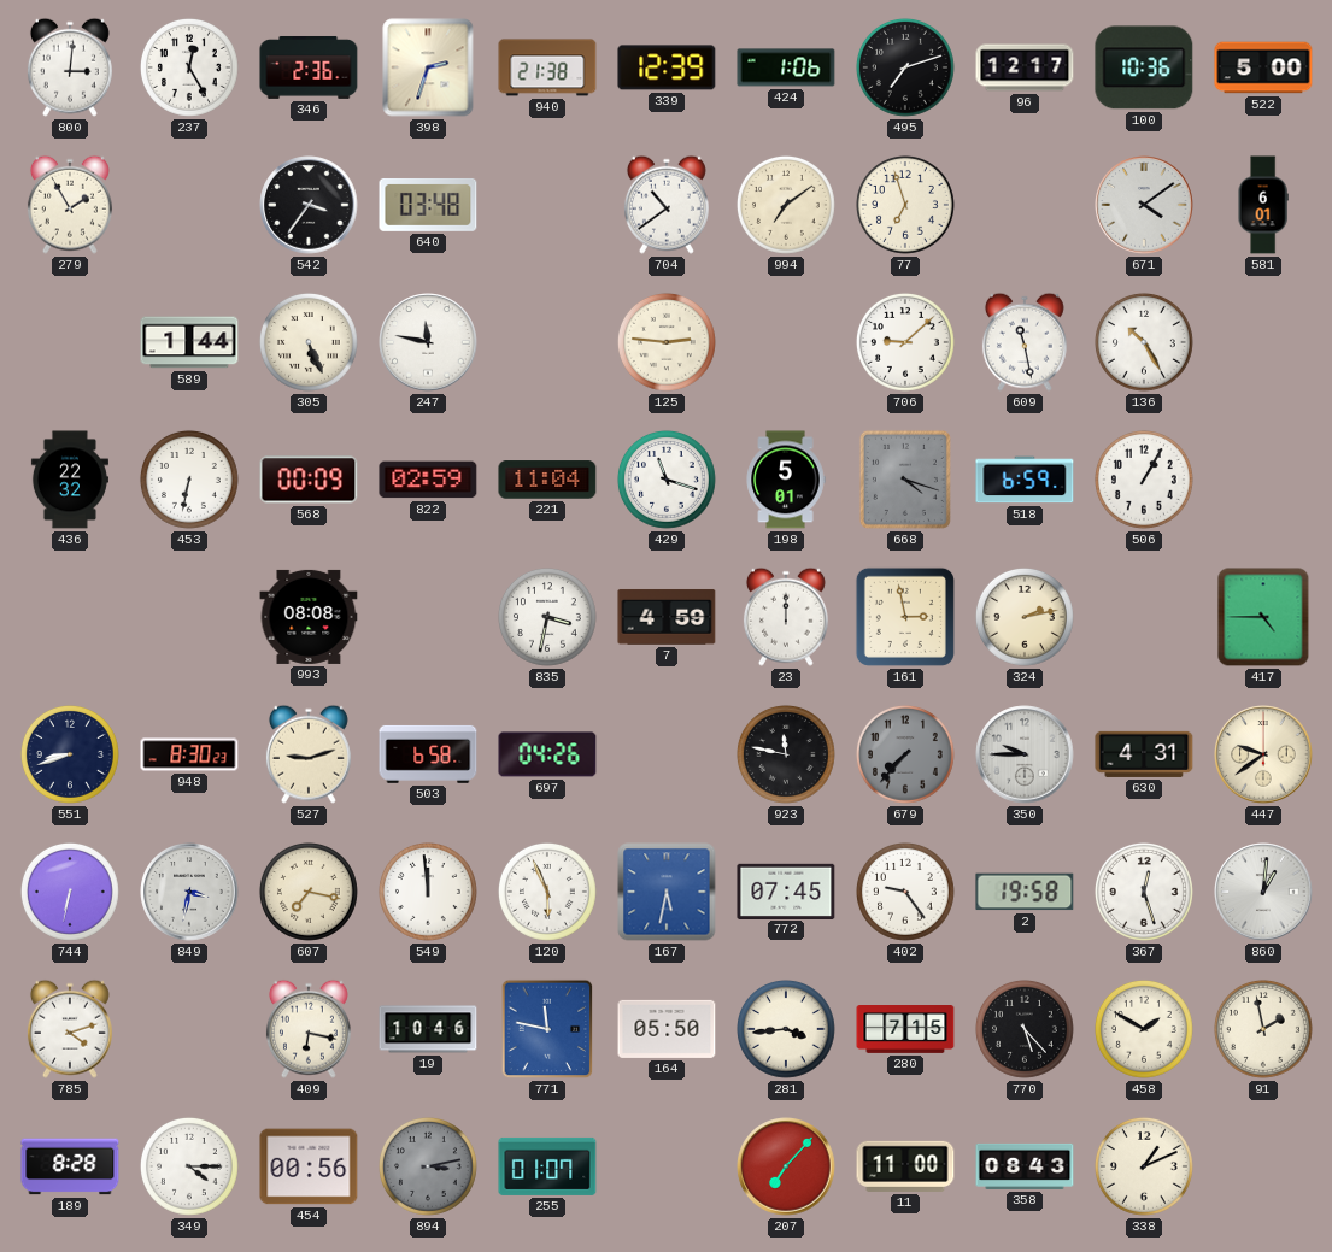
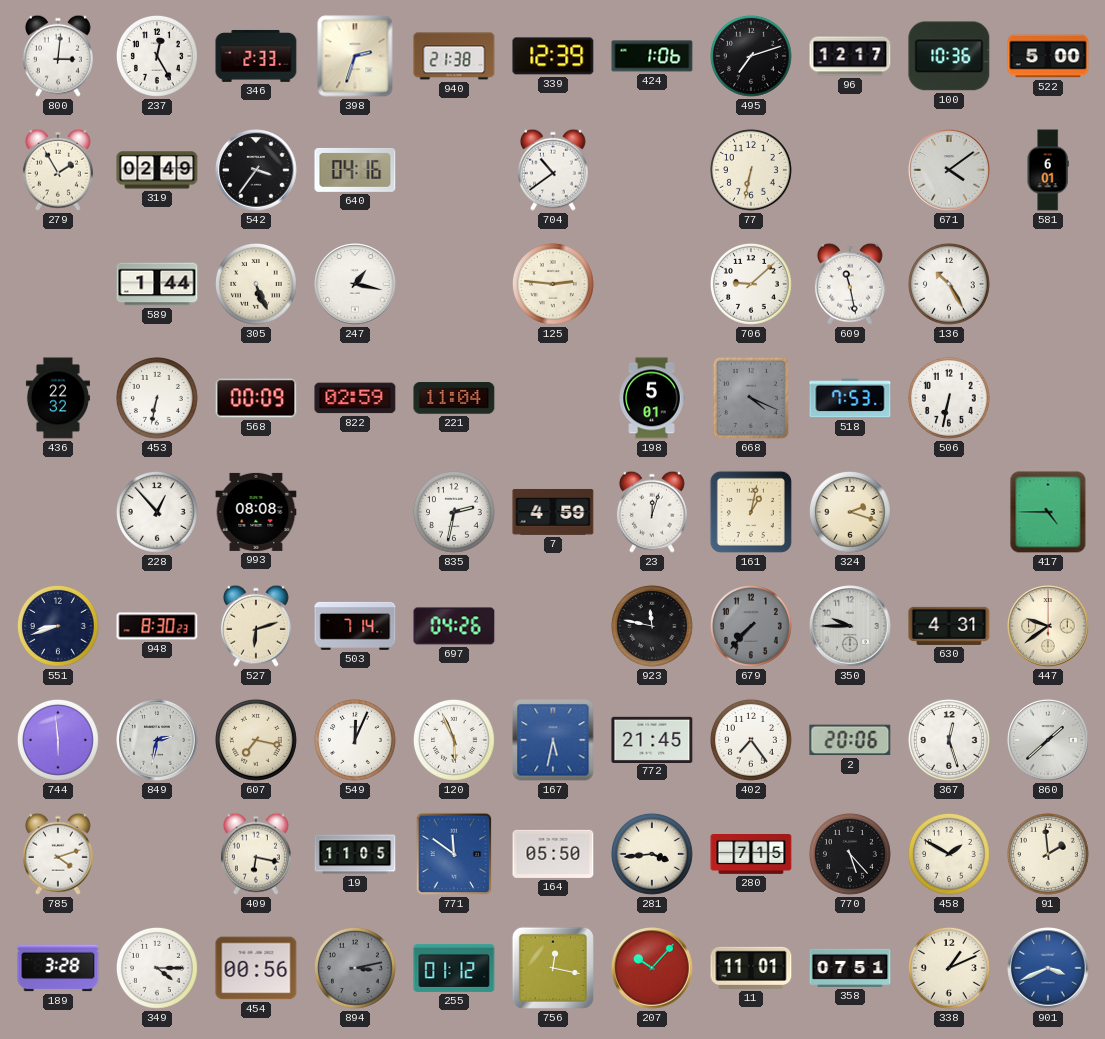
346: 2:36 -> 2:33
319: none -> 02:49
640: 03:48 -> 04:16
994: 7:09 -> none
77: 6:57 -> 6:32
247: 11:47 -> 1:17
429: 11:18 -> none
668: 4:18 -> 4:19
518: 6:59 -> 7:53
506: 1:05 -> 6:32
228: none -> 12:53
835: 3:32 -> 2:32
23: 12:00 -> 12:03
161: 2:58 -> 1:02
324: 2:13 -> 2:18
527: 9:12 -> 6:12
503: 6:58 -> 7:14
744: 6:32 -> 5:59
849: 3:32 -> 2:32
549: 11:59 -> 12:04
772: 07:45 -> 21:45
402: 9:24 -> 7:24
2: 19:58 -> 20:06
860: 1:01 -> 1:38
19: 10:46 -> 11:05
771: 11:47 -> 11:51
91: 1:58 -> 1:59
189: 8:28 -> 3:28
255: 01:07 -> 01:12
756: none -> 12:17
207: 7:07 -> 10:07
11: 11:00 -> 11:01
358: 08:43 -> 07:51
901: none -> 3:41
